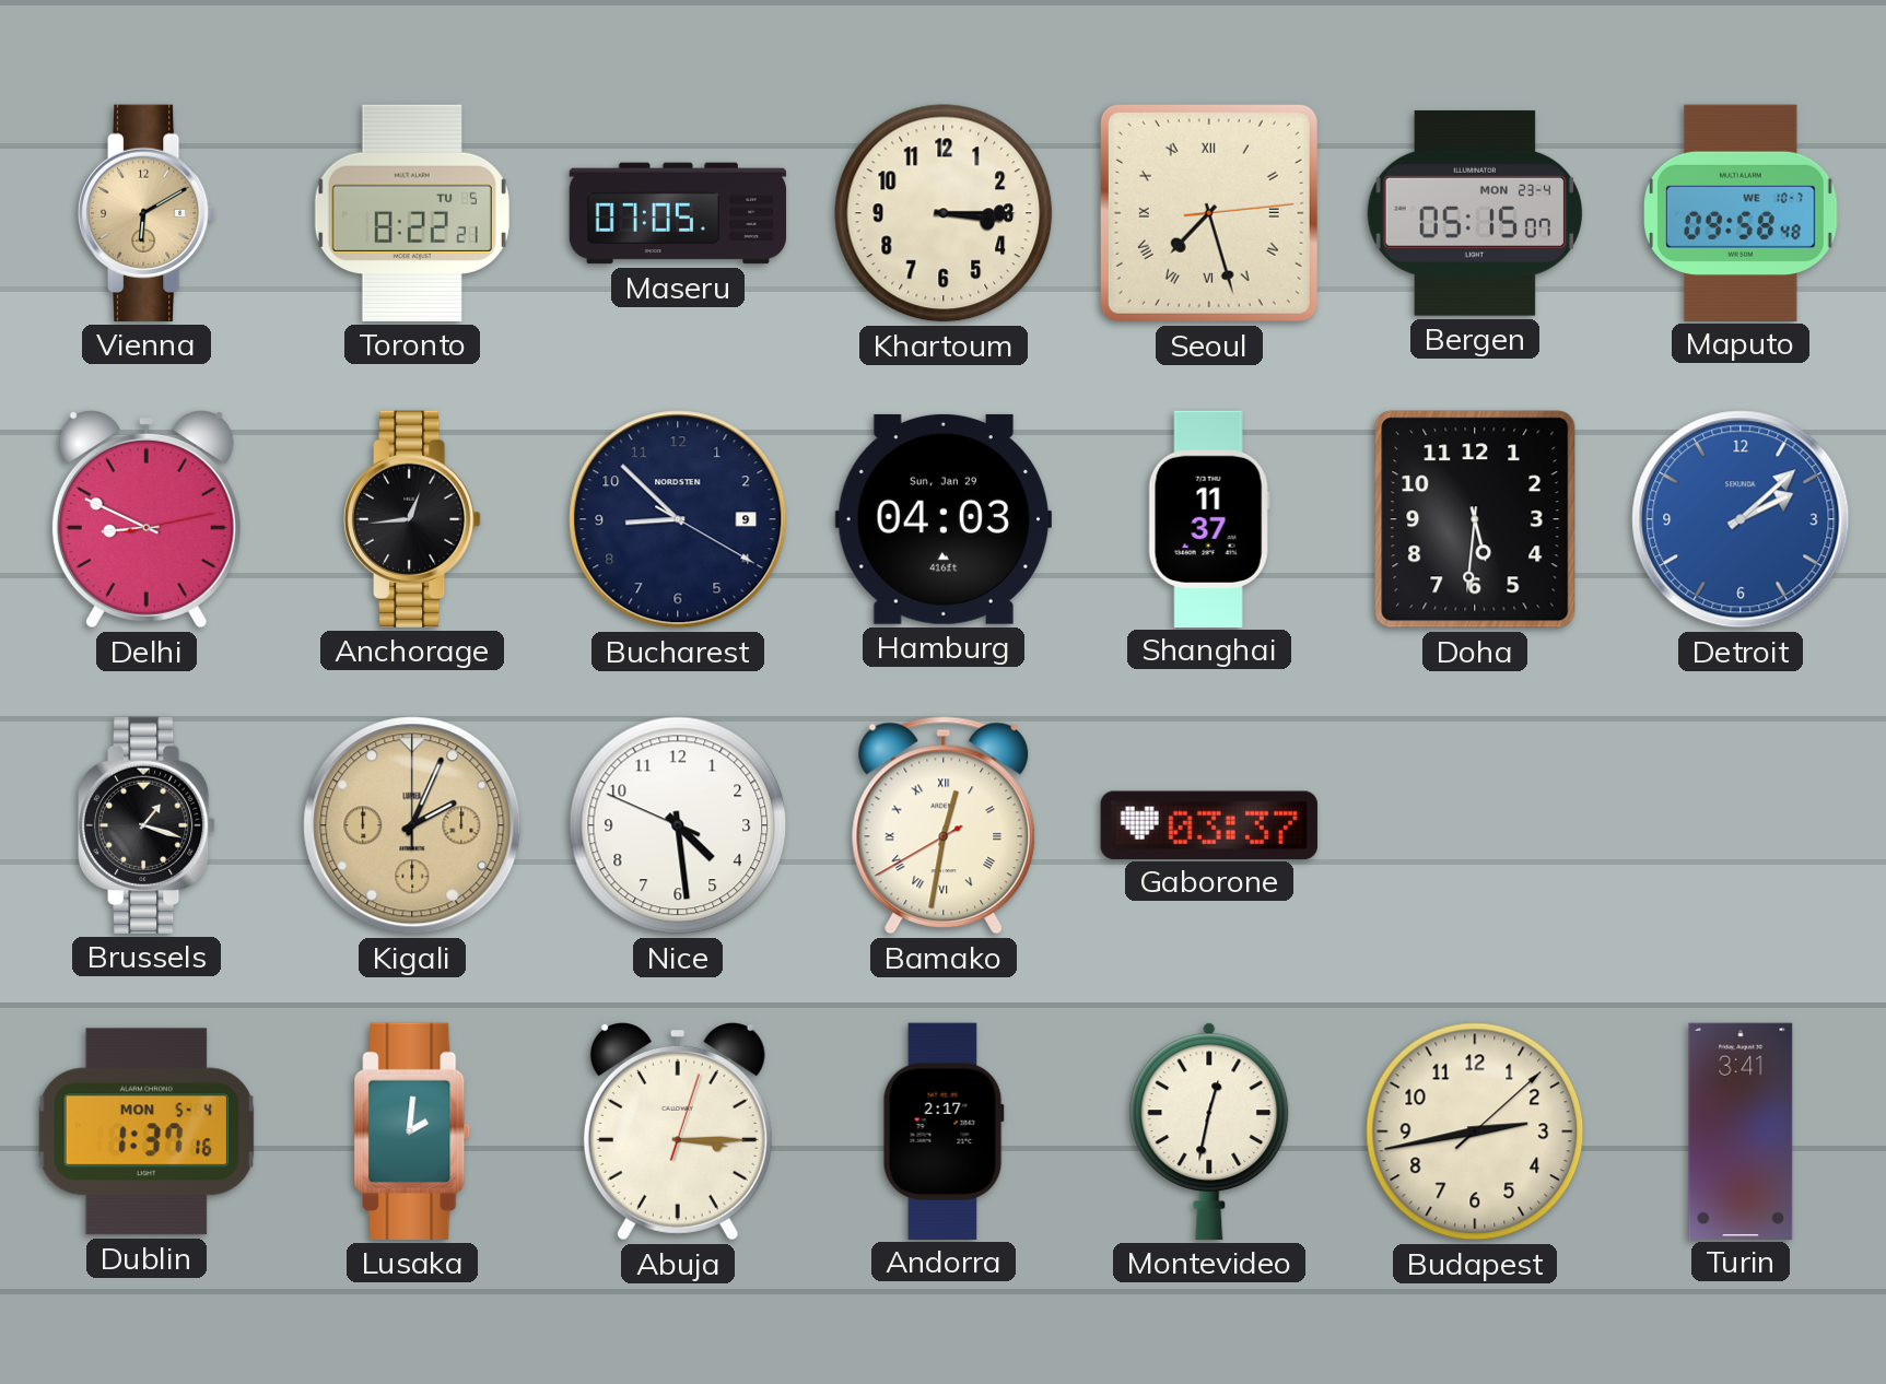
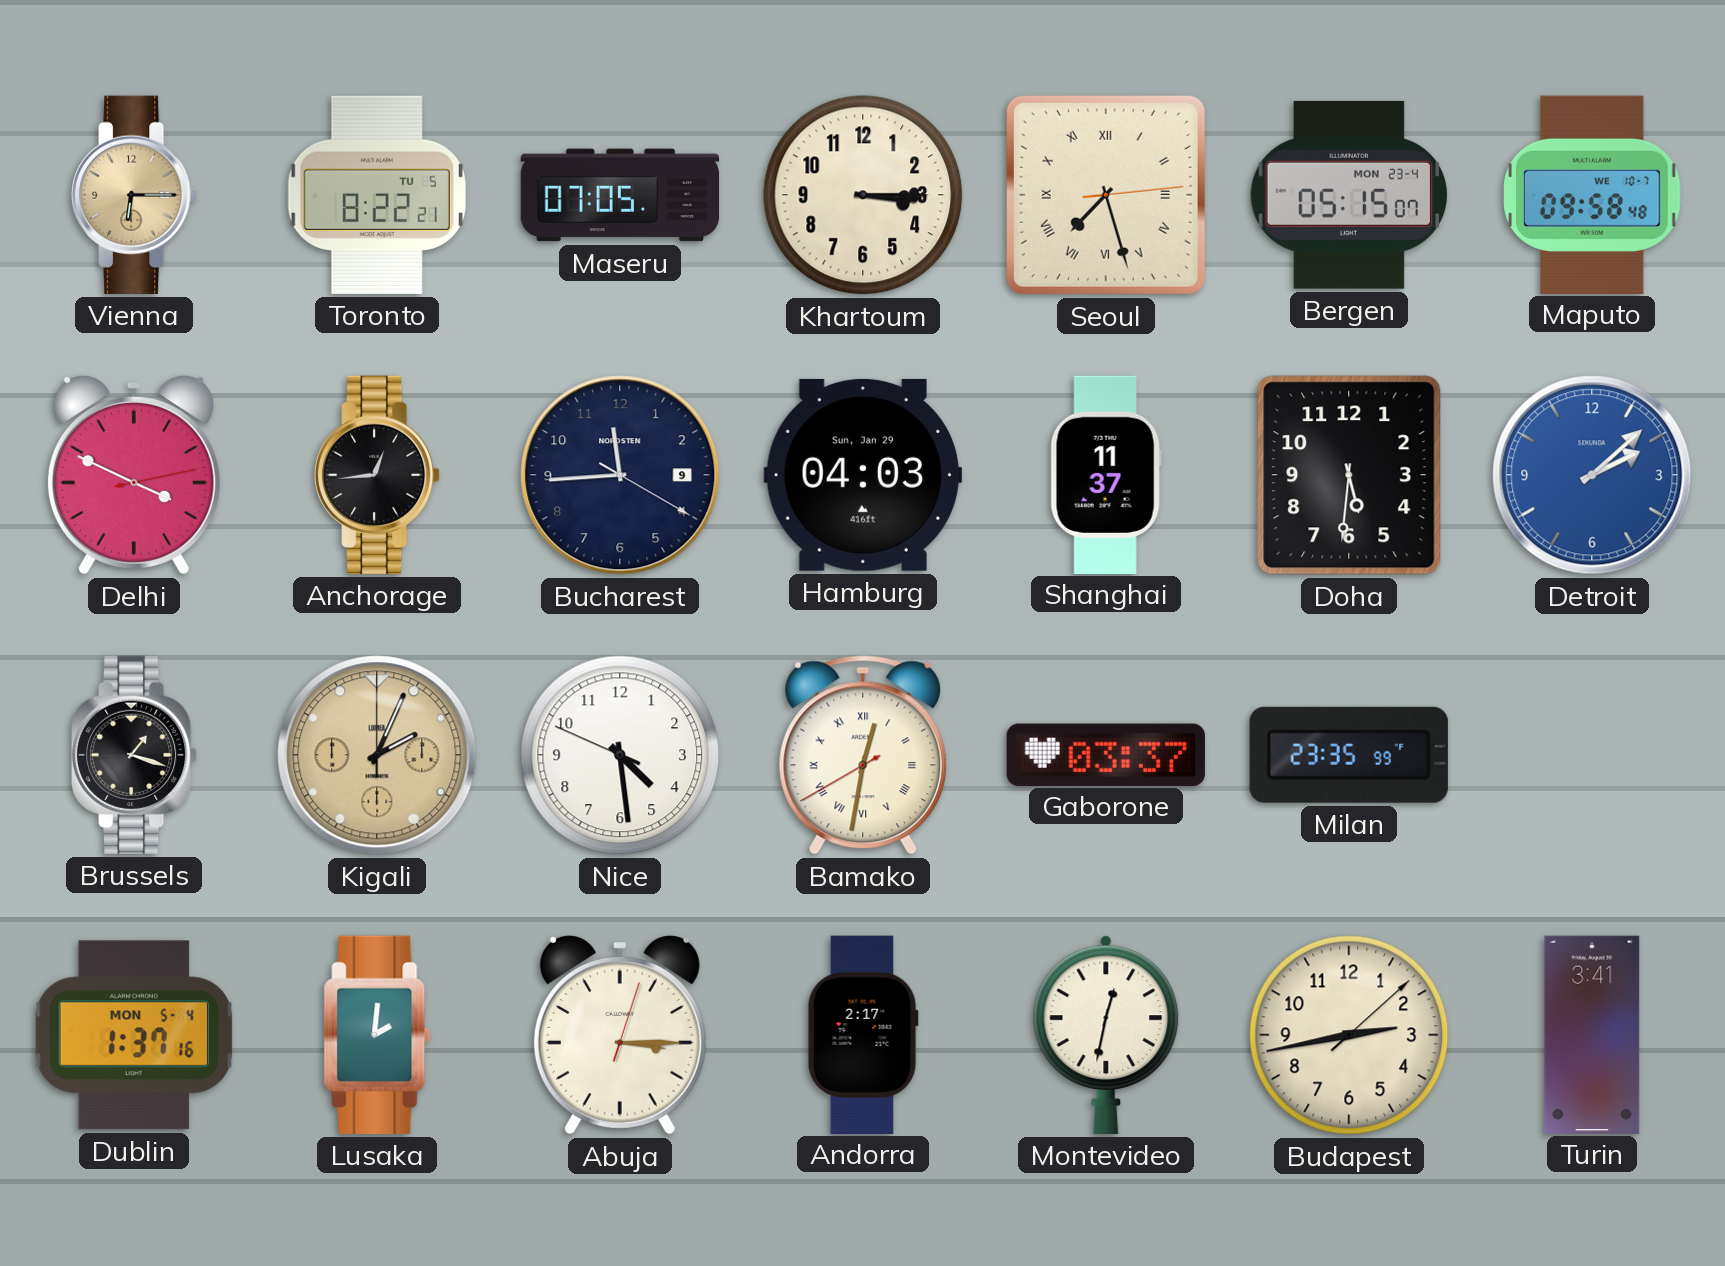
Vienna: 6:10 -> 6:15
Delhi: 8:49 -> 3:49
Bucharest: 8:52 -> 11:44
Milan: none -> 23:35
